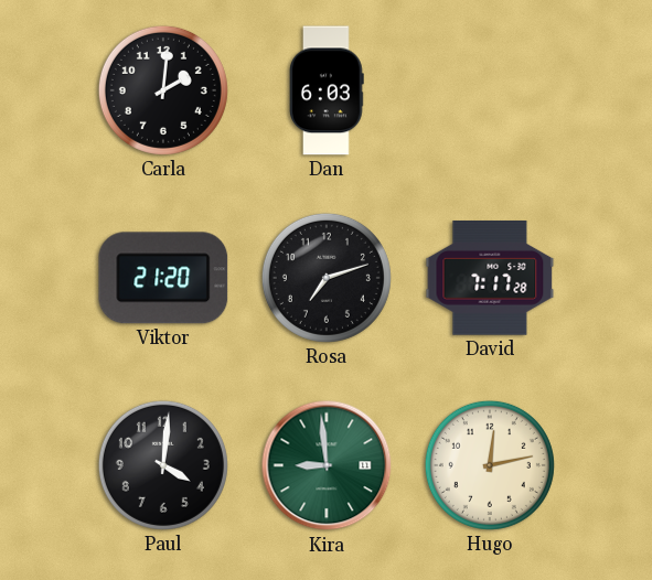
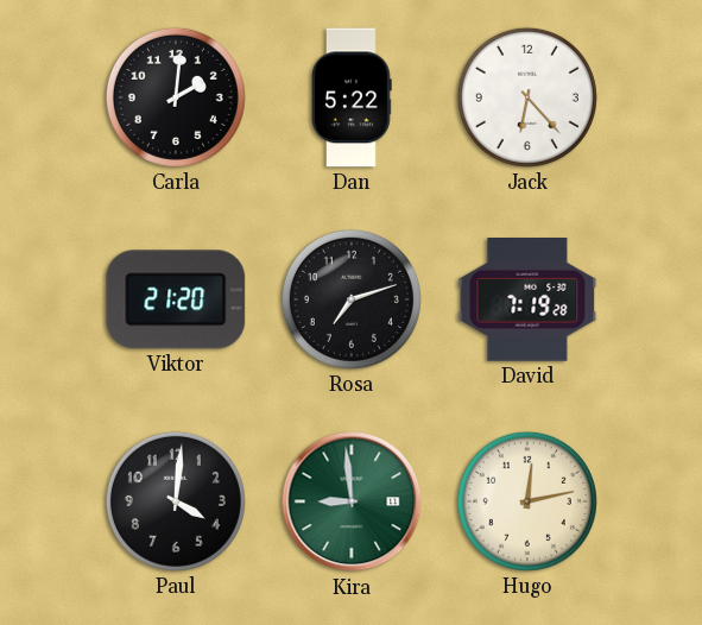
Dan: 6:03 -> 5:22
Jack: none -> 6:23
David: 7:17 -> 7:19
